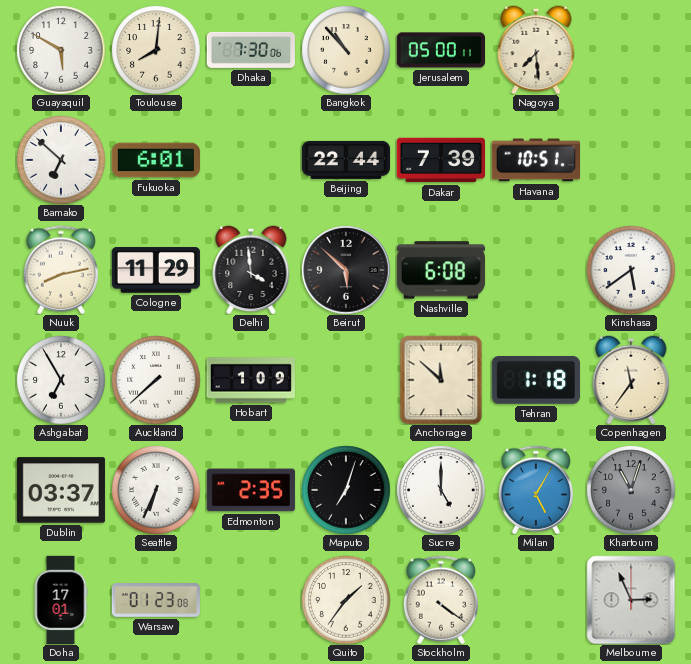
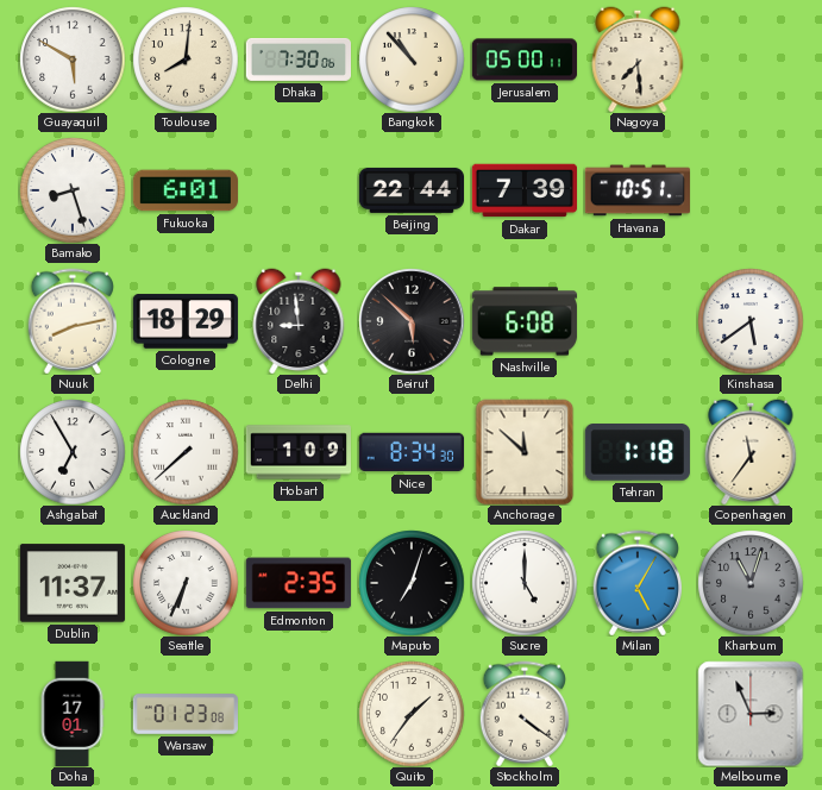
Bamako: 6:52 -> 8:27
Cologne: 11:29 -> 18:29
Delhi: 3:59 -> 8:59
Nice: none -> 8:34
Dublin: 03:37 -> 11:37
